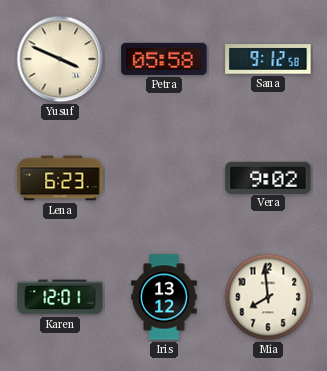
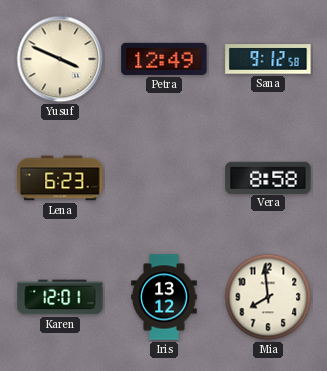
Petra: 05:58 -> 12:49
Vera: 9:02 -> 8:58
